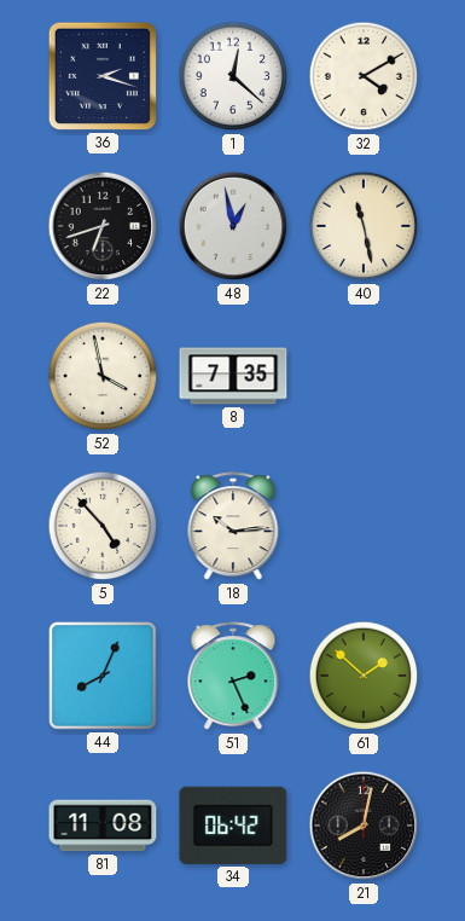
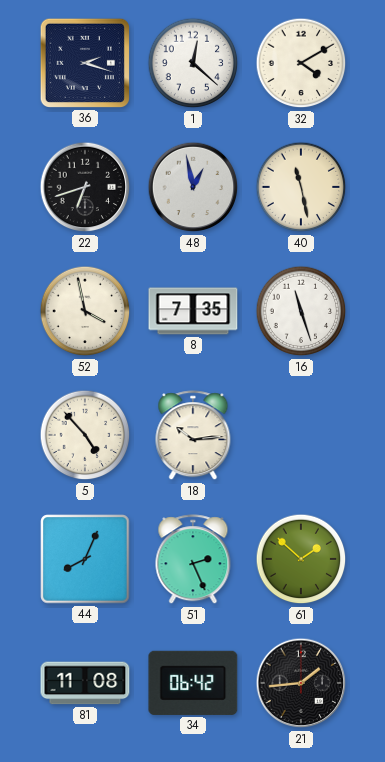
16: none -> 11:27
21: 8:02 -> 1:44
